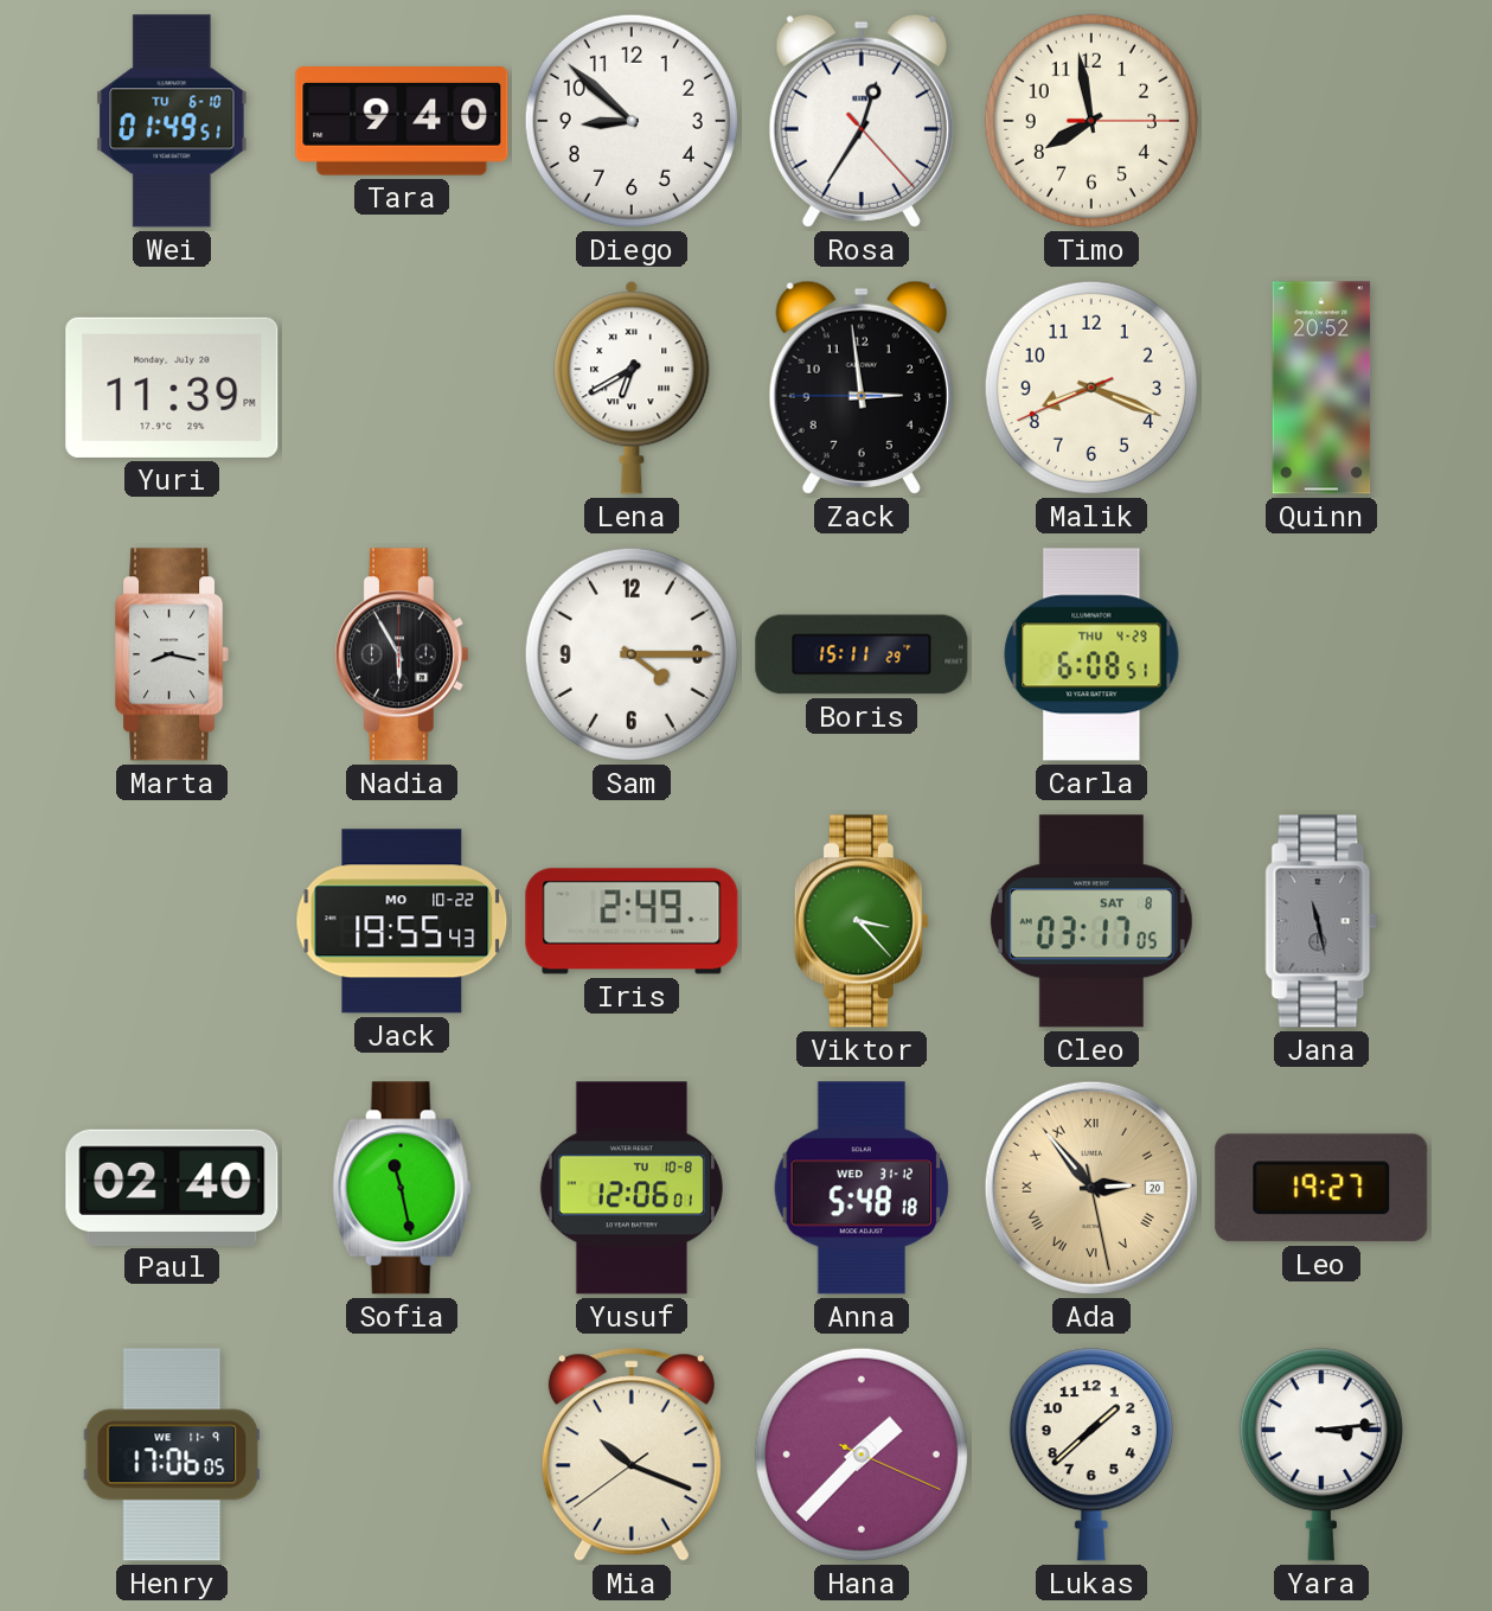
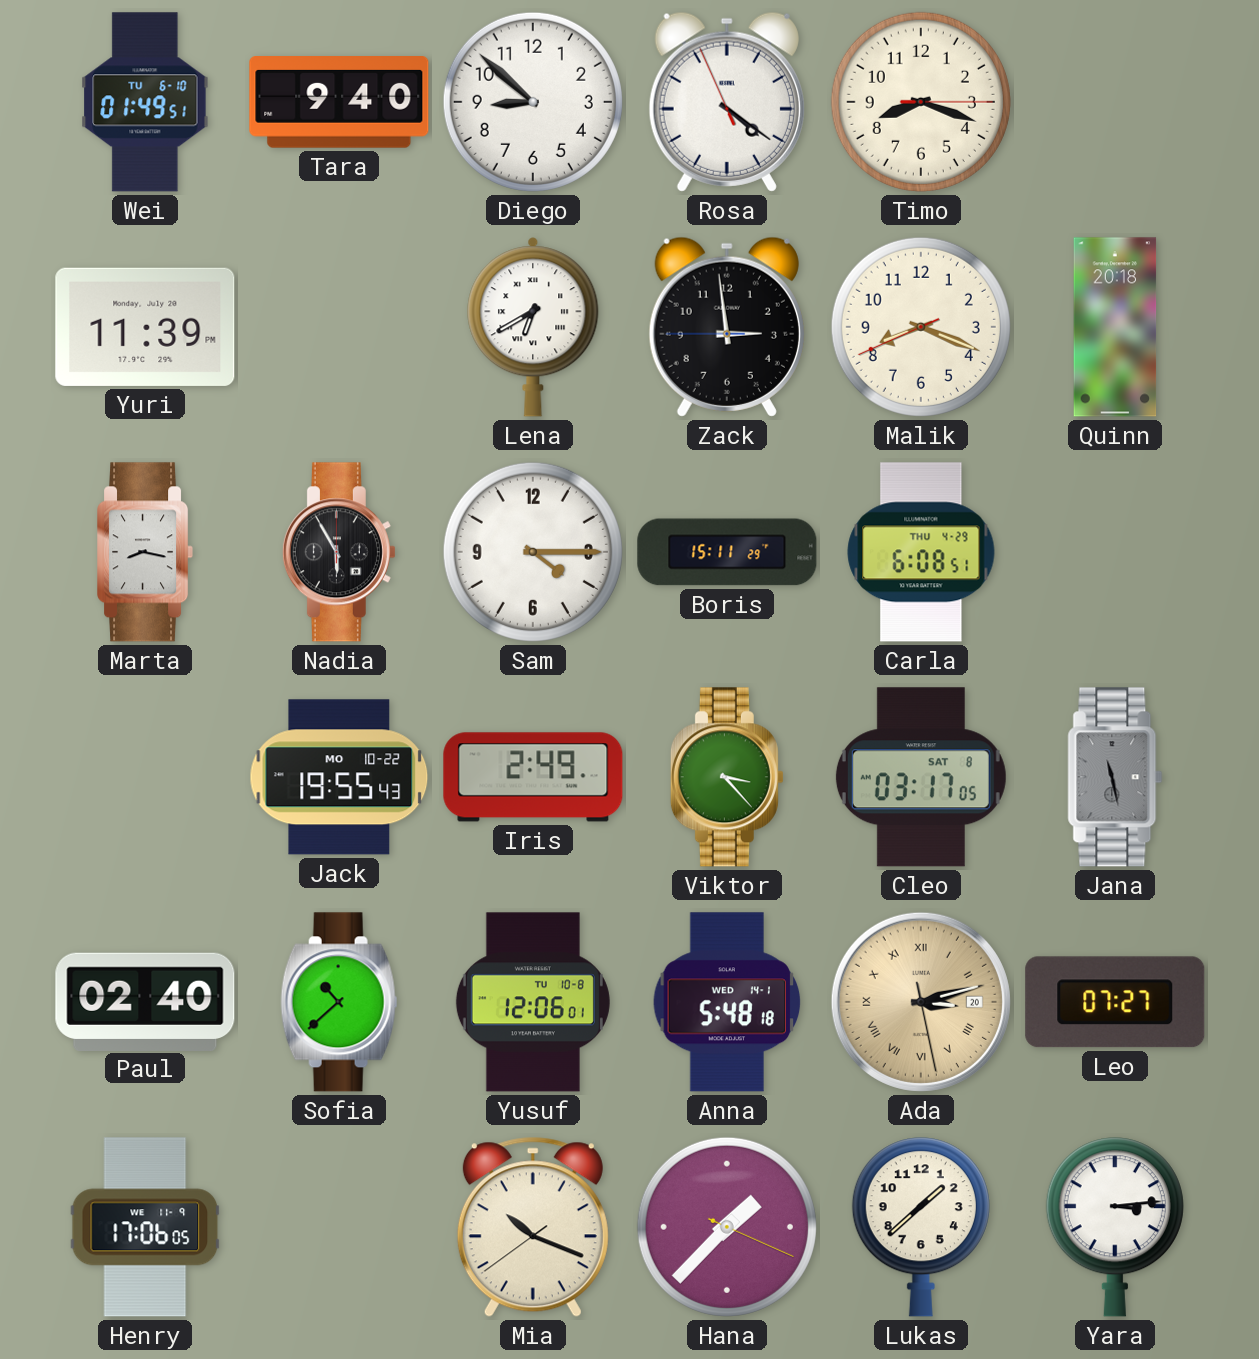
Rosa: 12:35 -> 4:20
Timo: 7:58 -> 8:18
Quinn: 20:52 -> 20:18
Sofia: 11:28 -> 10:38
Anna date: WED 31-12 -> WED 14-1
Ada: 2:53 -> 3:12
Leo: 19:27 -> 07:27
